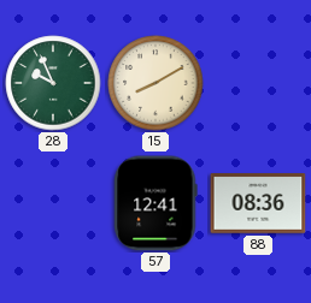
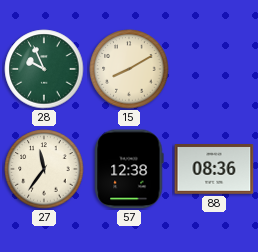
27: none -> 11:36
57: 12:41 -> 12:38
